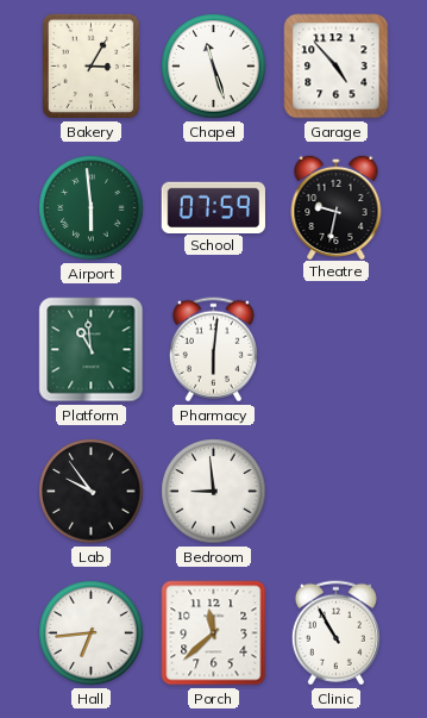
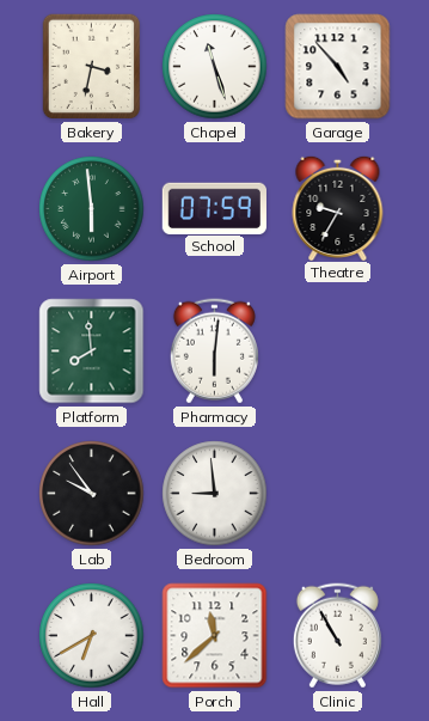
Bakery: 3:05 -> 3:32
Theatre: 9:32 -> 9:35
Platform: 10:59 -> 7:59
Hall: 6:44 -> 6:40
